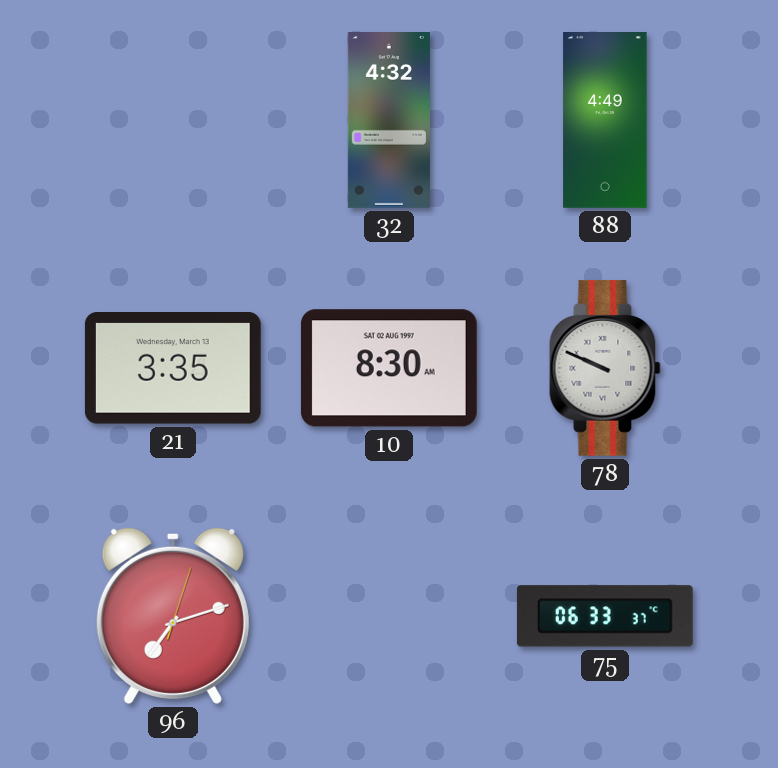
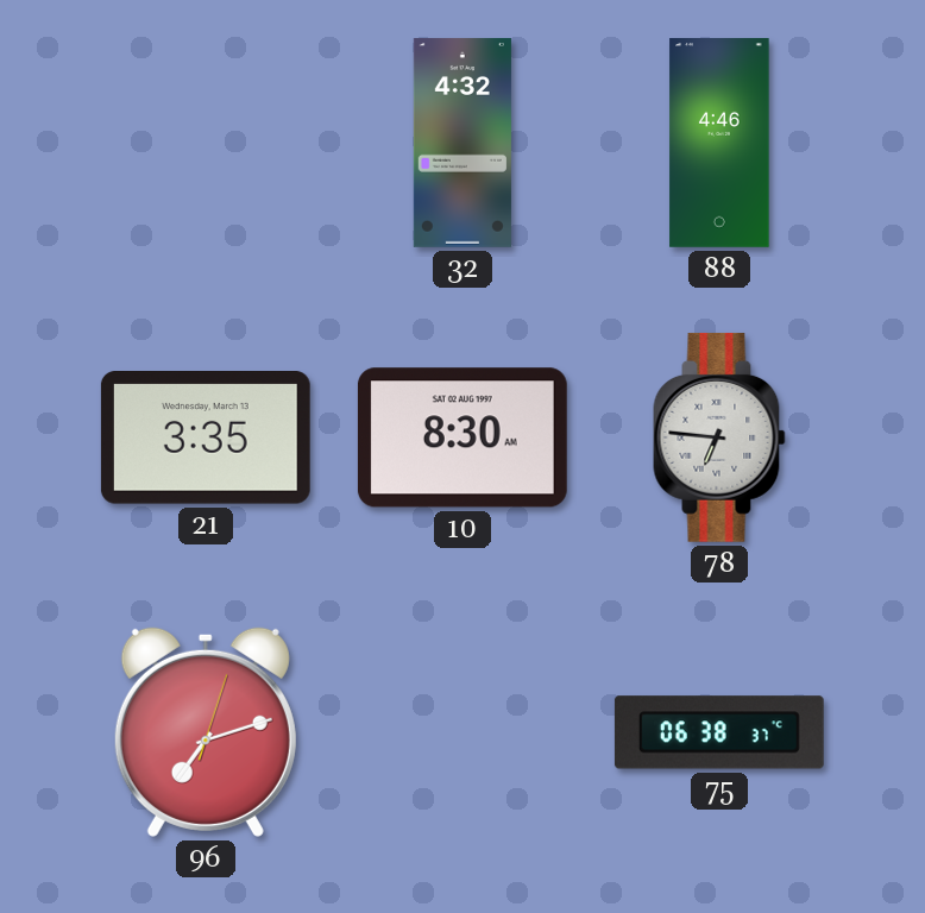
88: 4:49 -> 4:46
78: 9:49 -> 6:46
75: 06:33 -> 06:38
